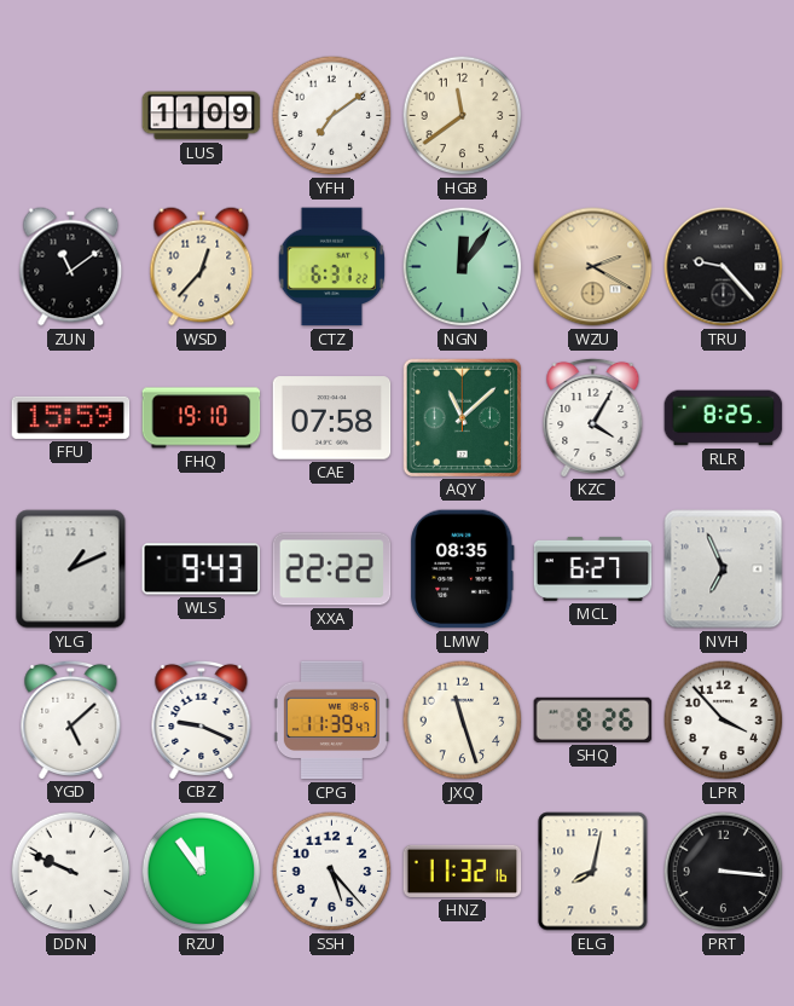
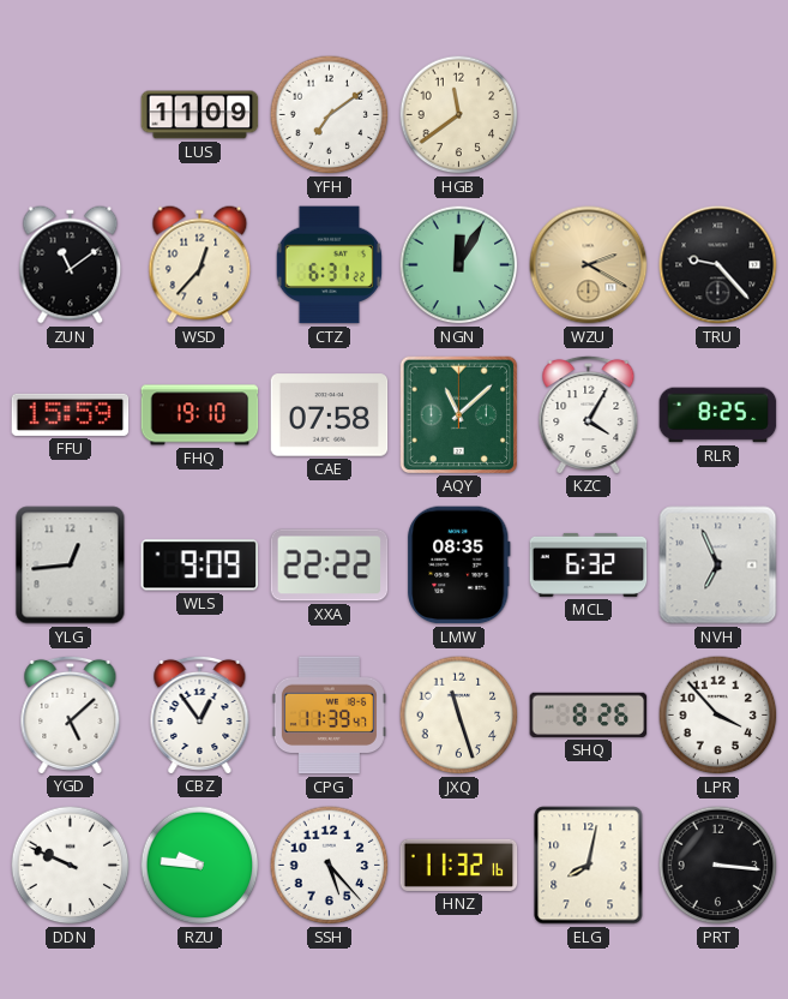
NGN: 12:06 -> 12:05
YLG: 1:11 -> 12:44
WLS: 9:43 -> 9:09
MCL: 6:27 -> 6:32
CBZ: 9:19 -> 12:54
RZU: 11:54 -> 9:46
